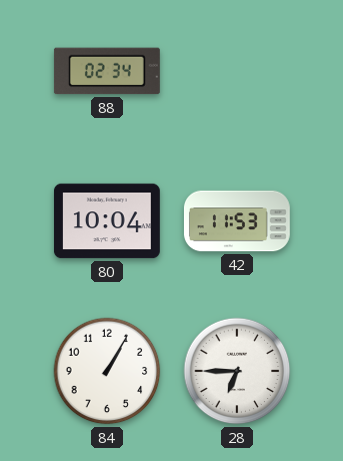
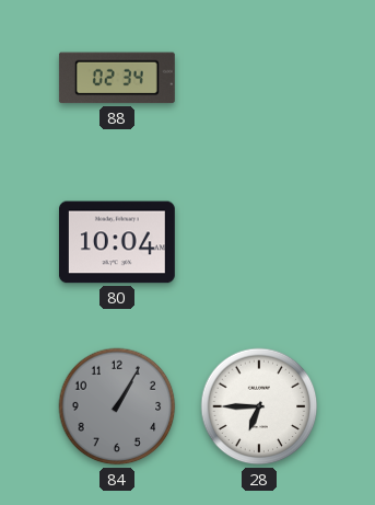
42: 11:53 -> none
84 dial: white -> grey
